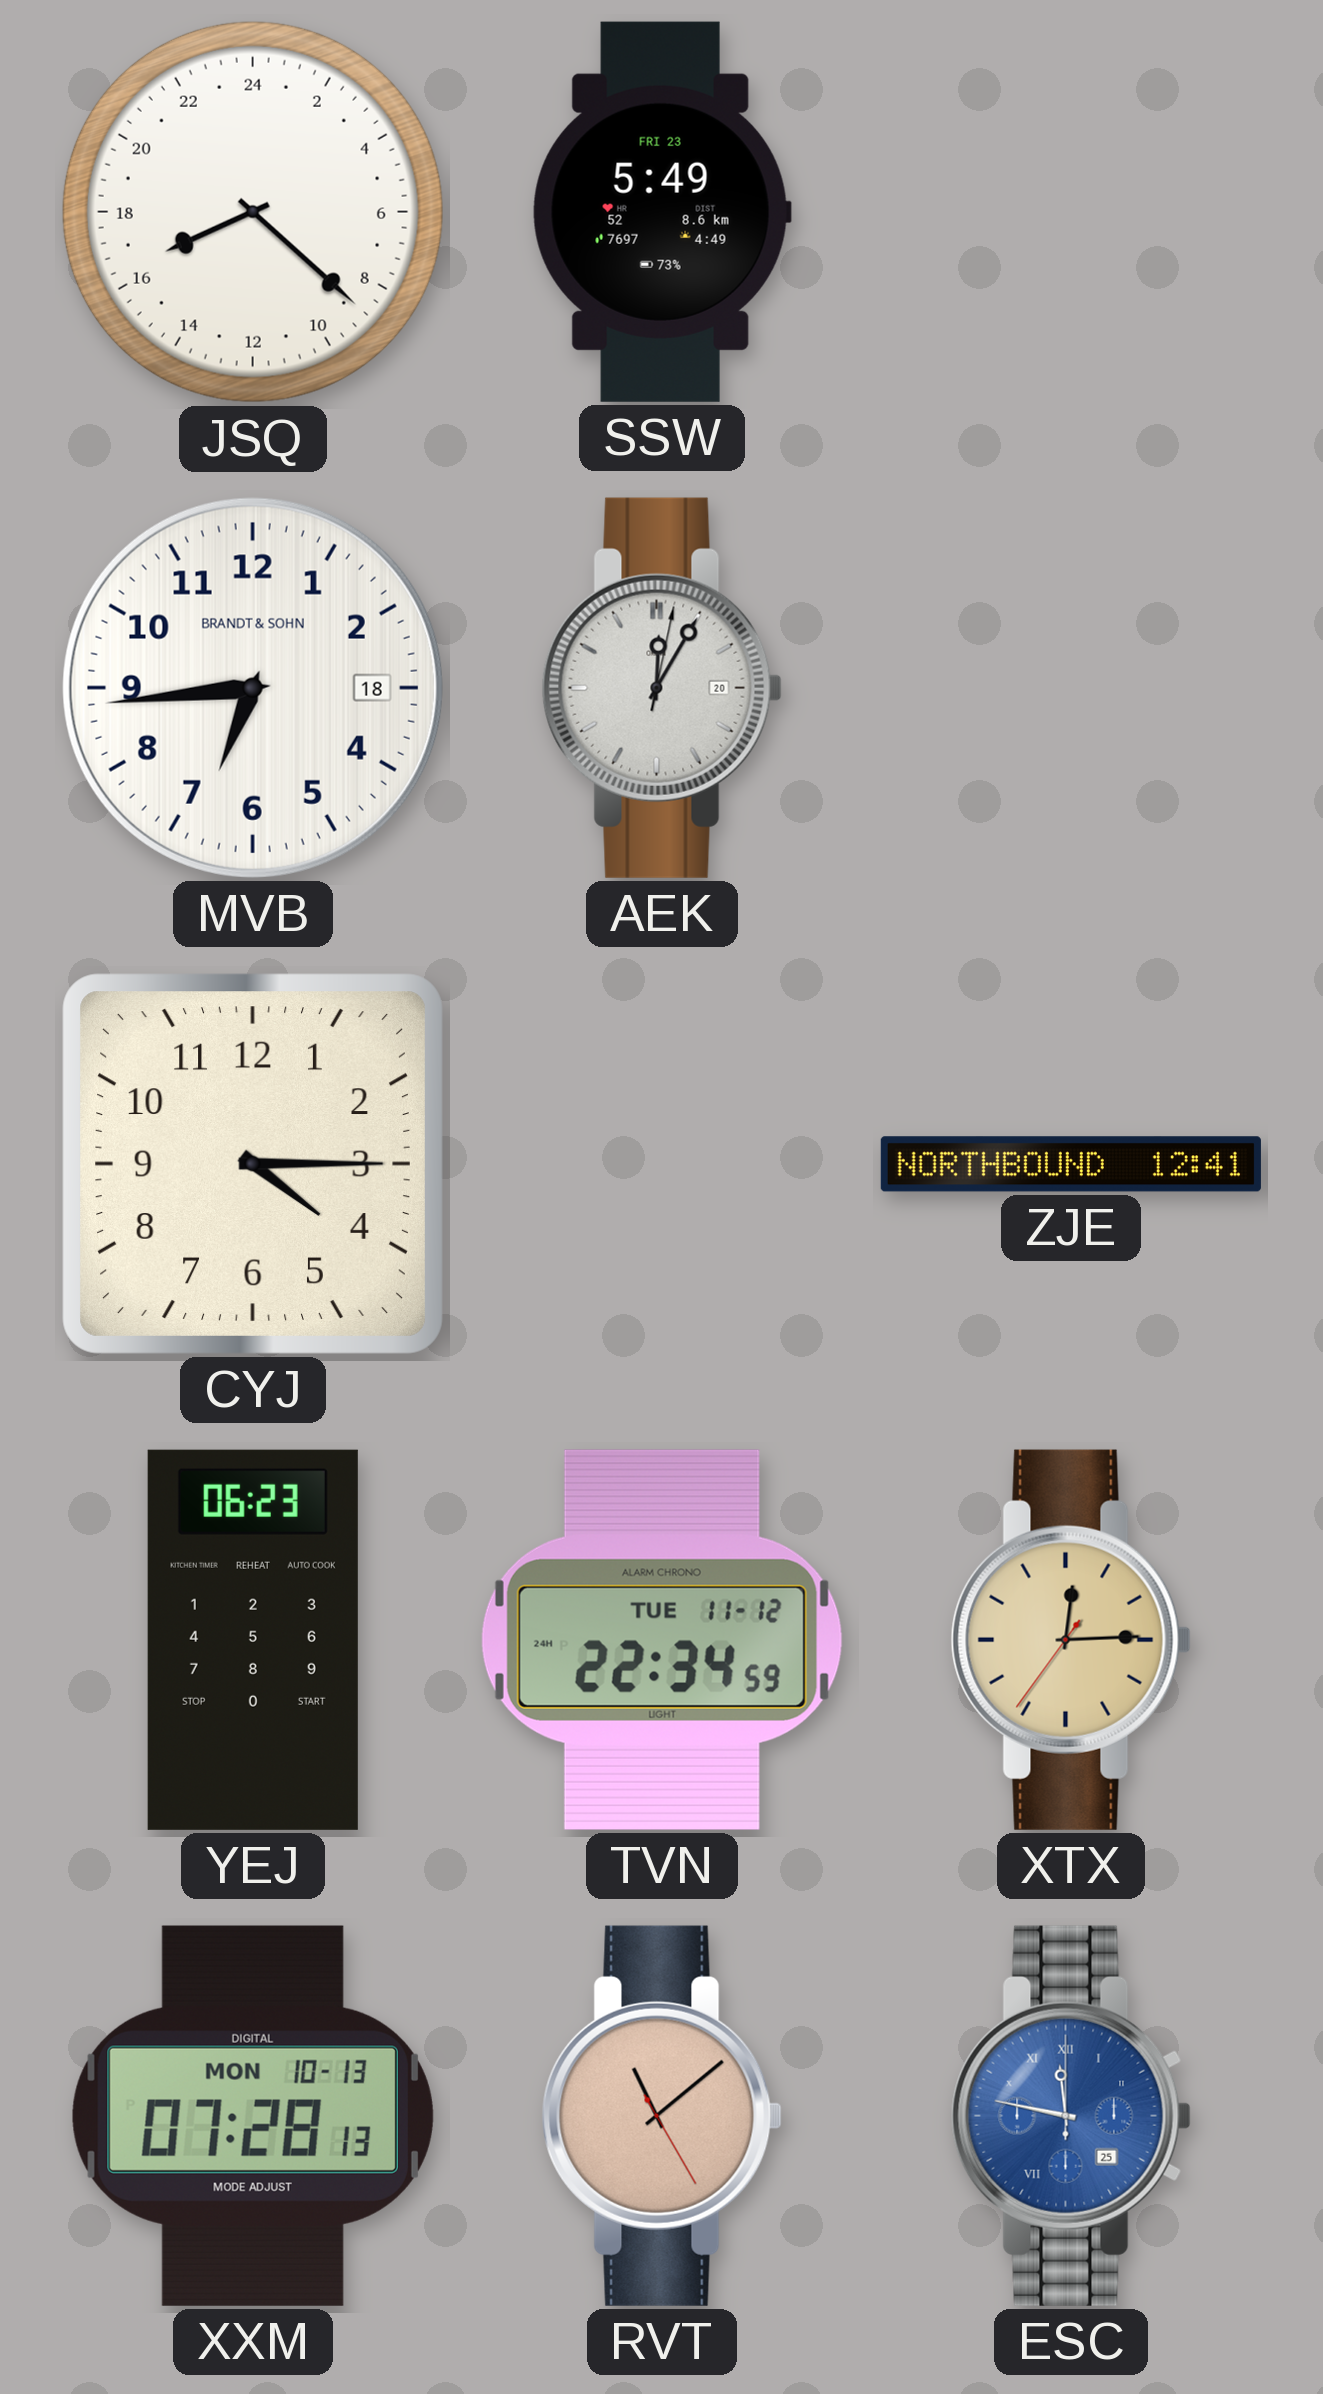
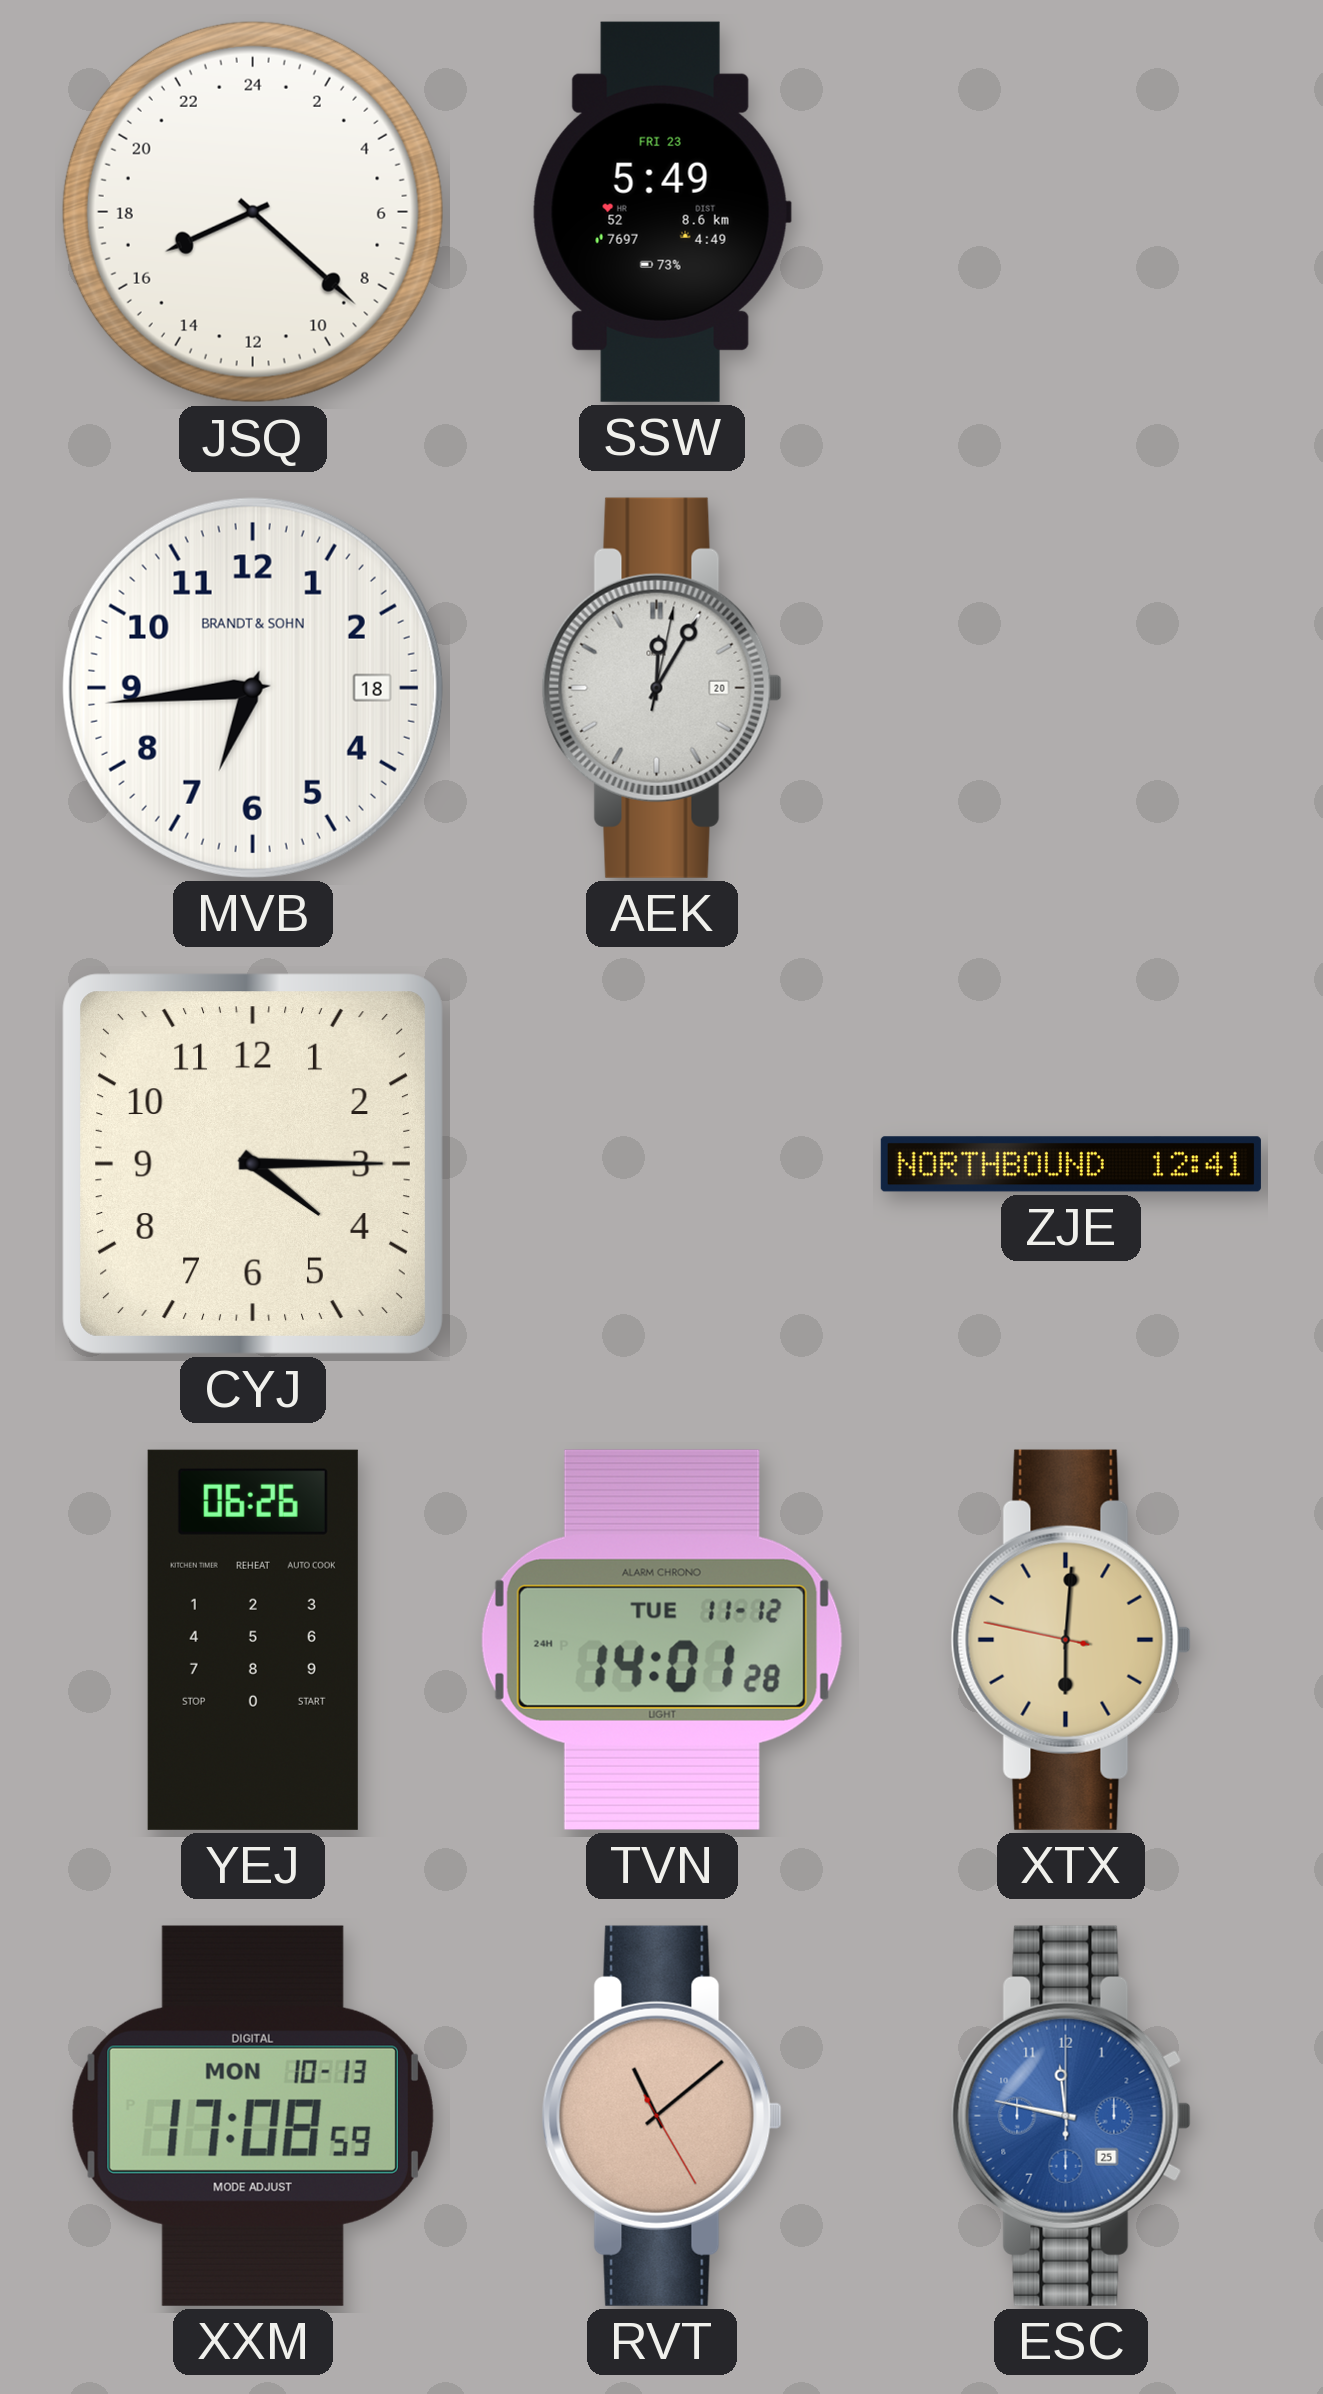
YEJ: 06:23 -> 06:26
TVN: 22:34 -> 14:01
XTX: 12:14 -> 6:00
XXM: 07:28 -> 17:08
ESC numerals: Roman -> Arabic
